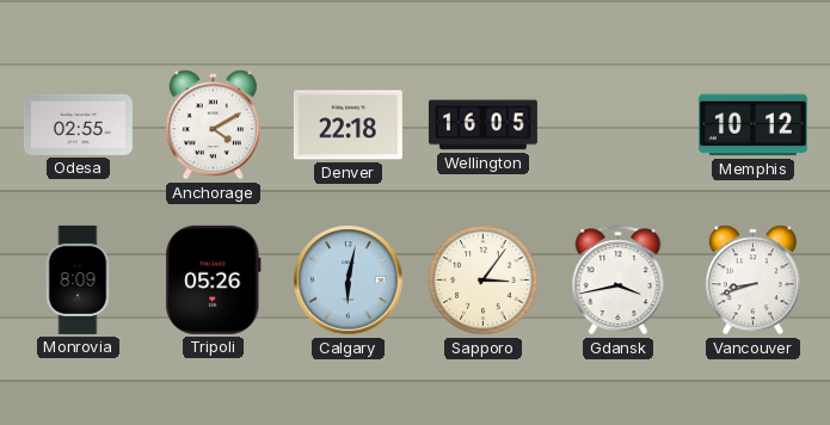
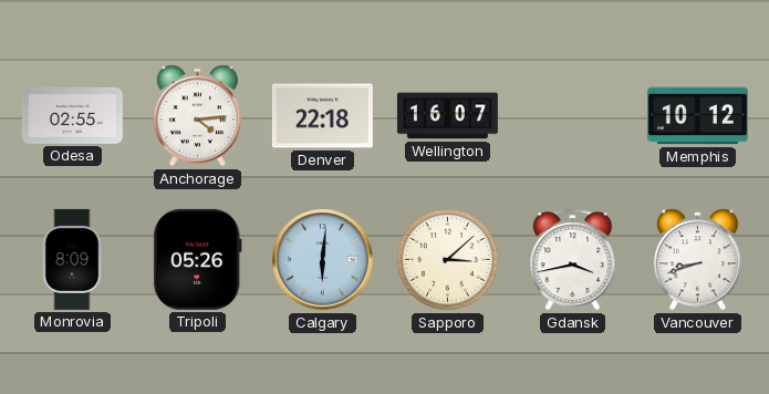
Anchorage: 4:10 -> 4:14
Wellington: 16:05 -> 16:07
Calgary: 6:02 -> 6:01
Sapporo: 3:06 -> 3:08
